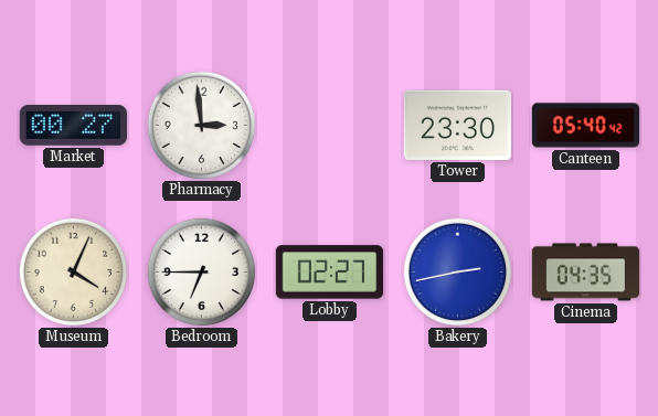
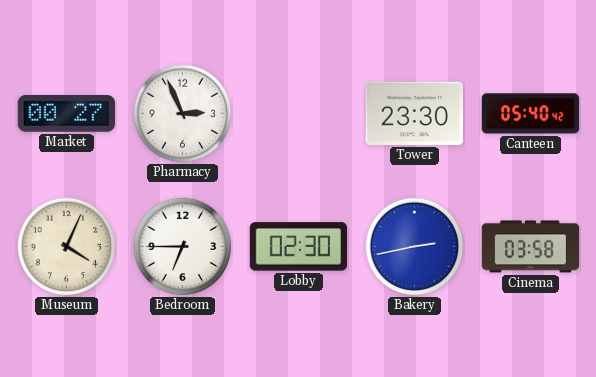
Pharmacy: 2:59 -> 2:56
Lobby: 02:27 -> 02:30
Cinema: 04:35 -> 03:58
